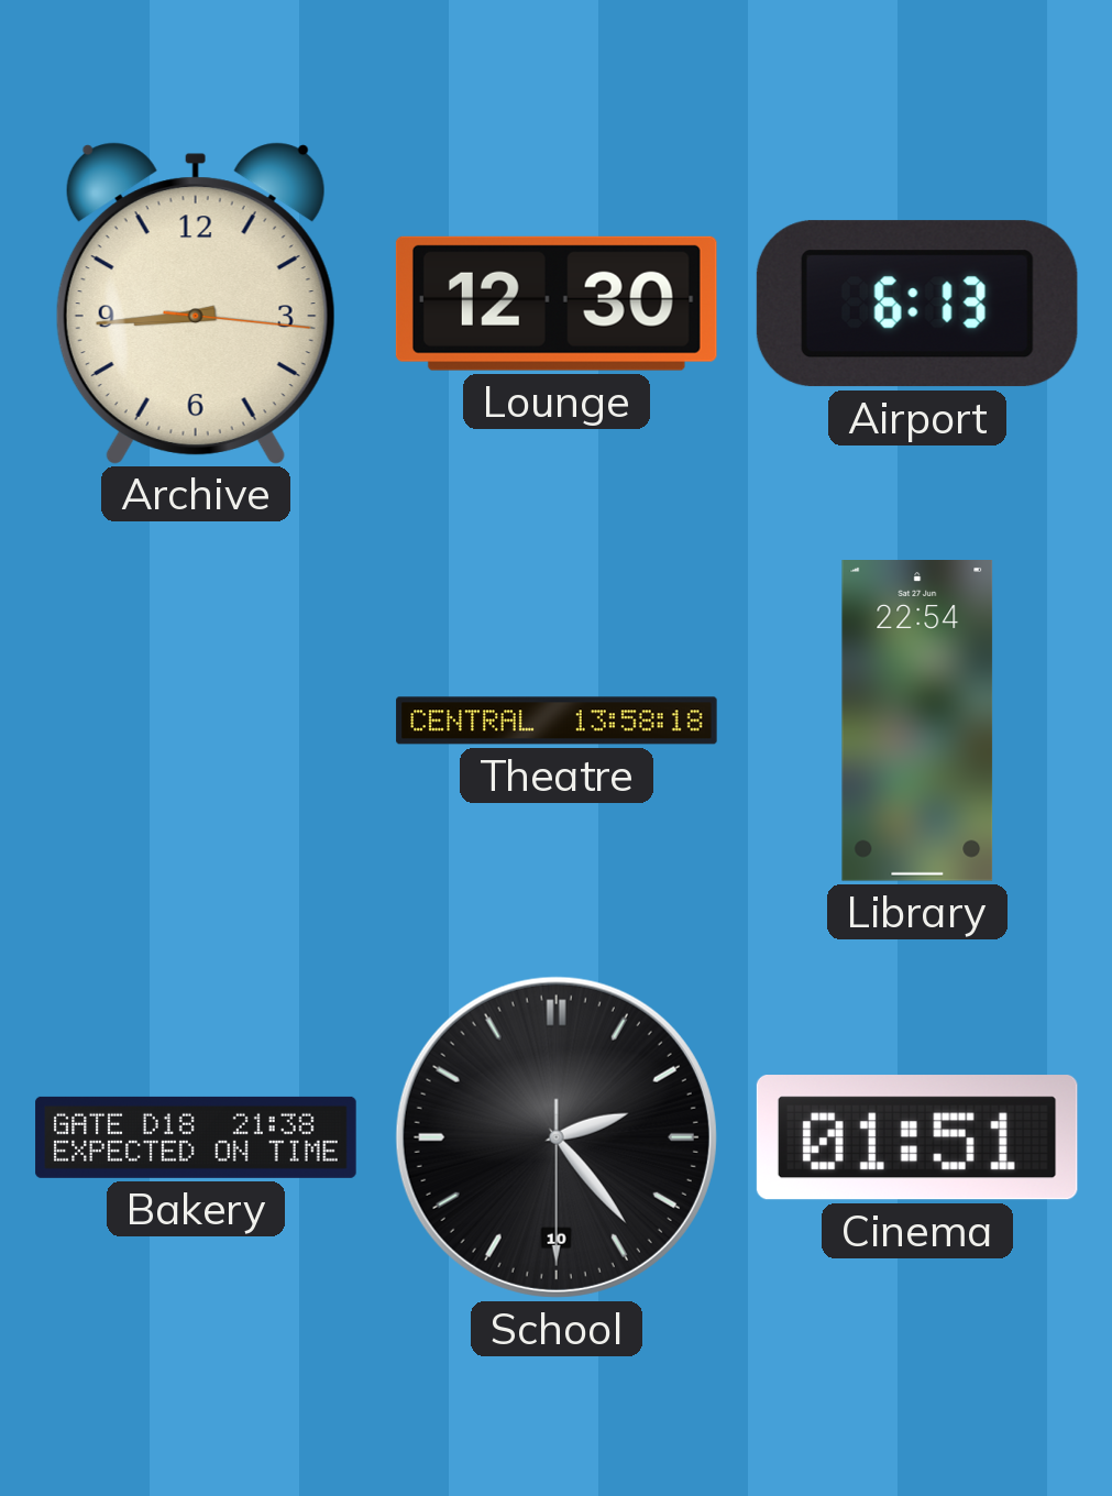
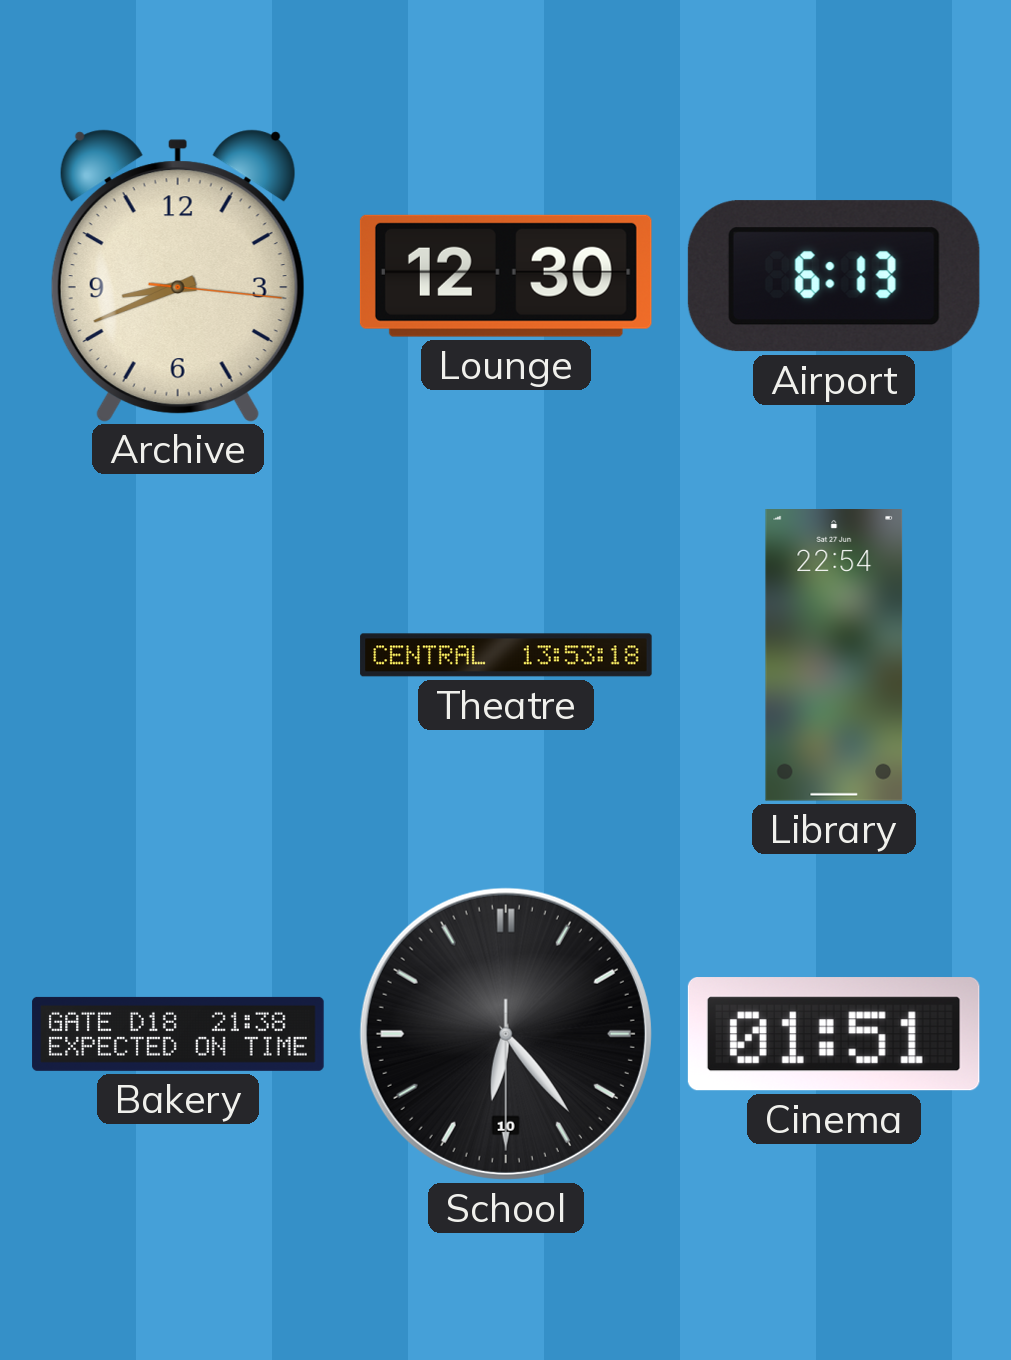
Archive: 8:44 -> 8:41
Theatre: 13:58 -> 13:53
School: 2:23 -> 6:23
